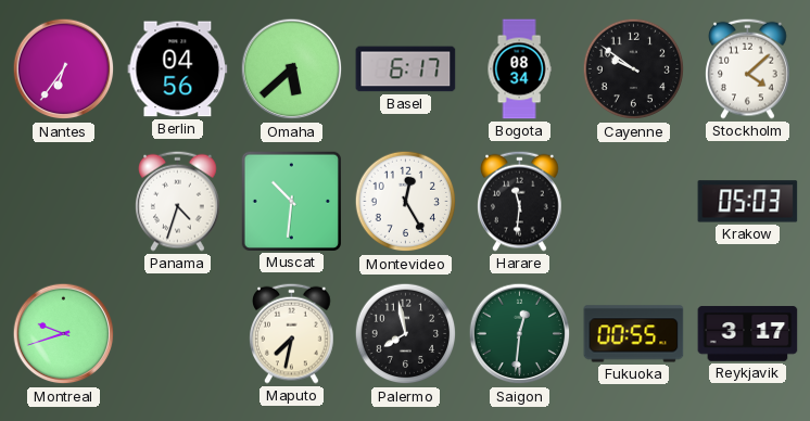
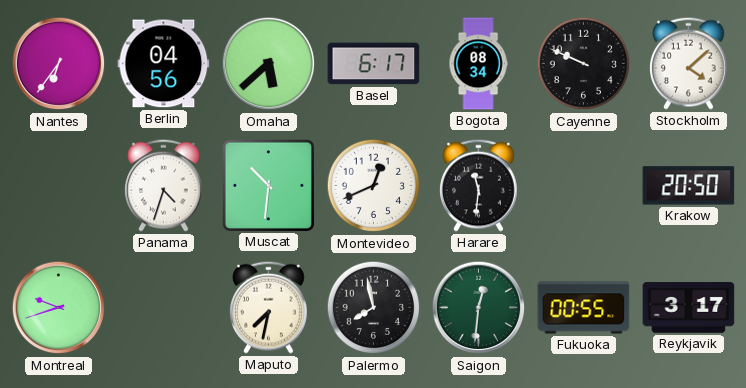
Cayenne: 9:51 -> 9:49
Montevideo: 12:25 -> 12:41
Krakow: 05:03 -> 20:50
